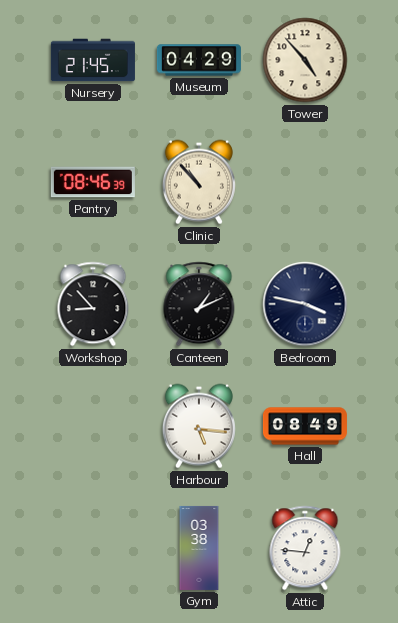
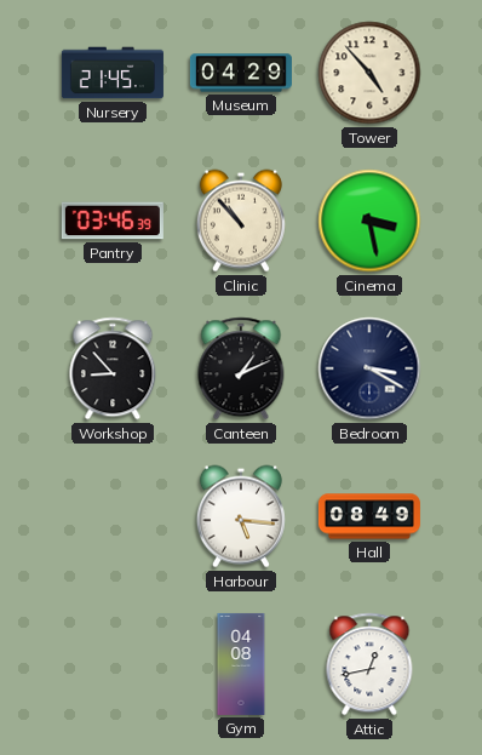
Pantry: 08:46 -> 03:46
Cinema: none -> 3:28
Bedroom: 3:47 -> 3:20
Gym: 03:38 -> 04:08
Attic: 12:46 -> 12:43
